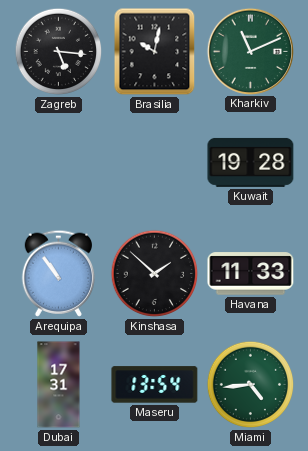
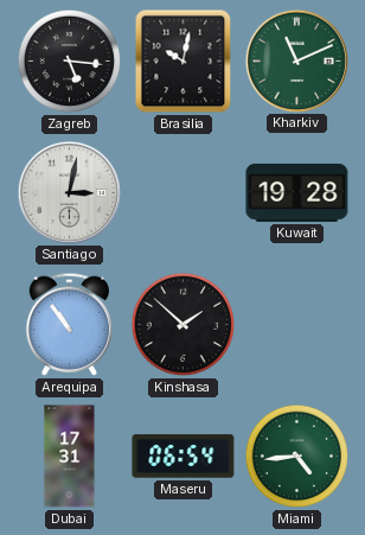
Santiago: none -> 3:02
Havana: 11:33 -> none
Maseru: 13:54 -> 06:54
